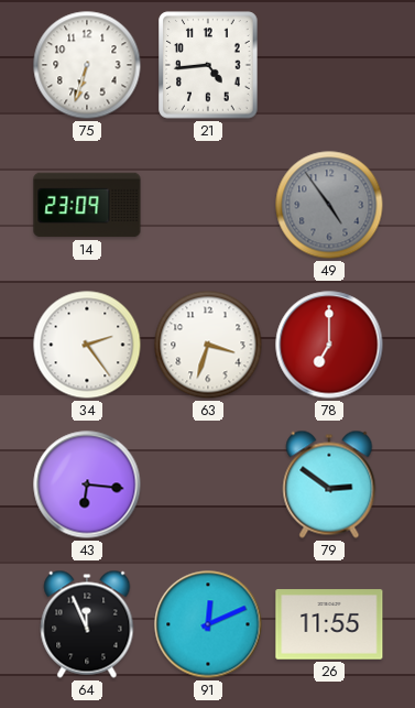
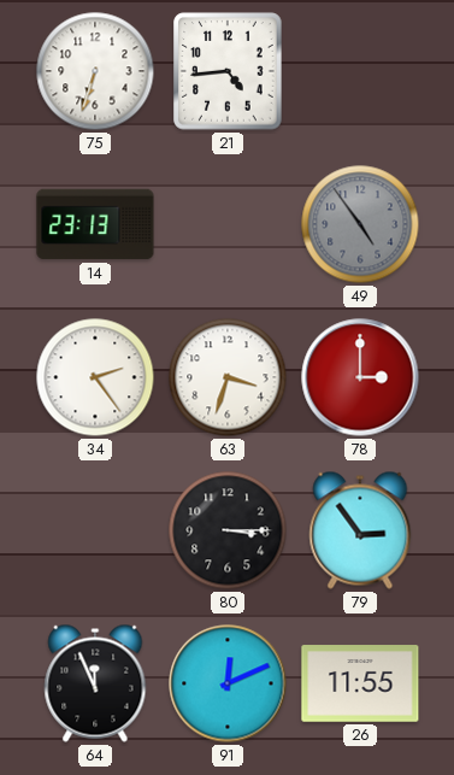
14: 23:09 -> 23:13
78: 7:00 -> 3:00
43: 6:16 -> none
80: none -> 3:15
79: 2:51 -> 2:54
